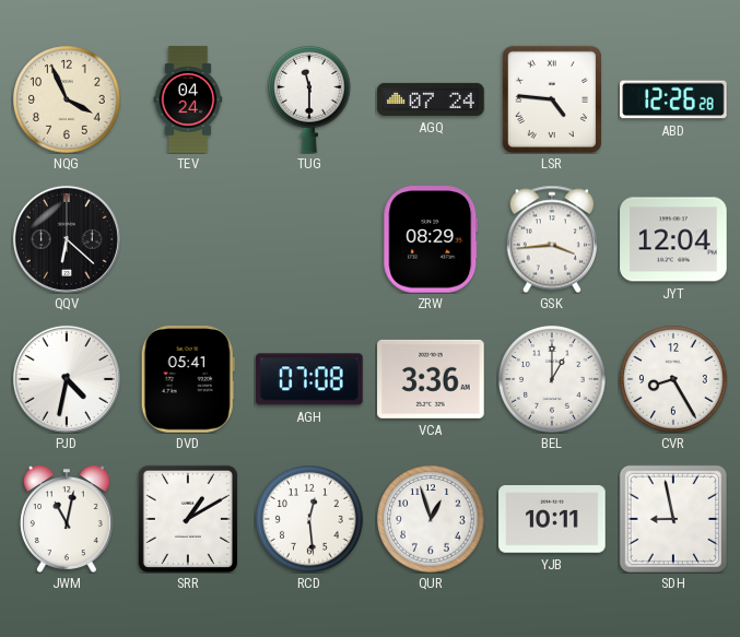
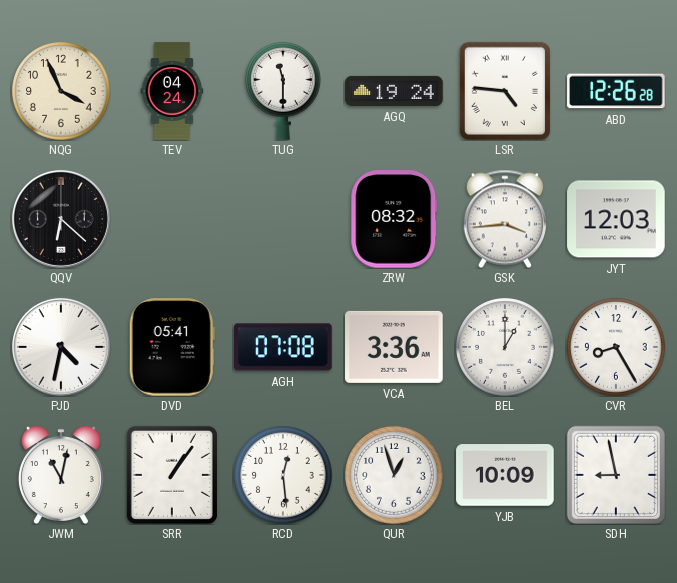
AGQ: 07:24 -> 19:24
ZRW: 08:29 -> 08:32
JYT: 12:04 -> 12:03
SRR: 1:10 -> 1:06
YJB: 10:11 -> 10:09
